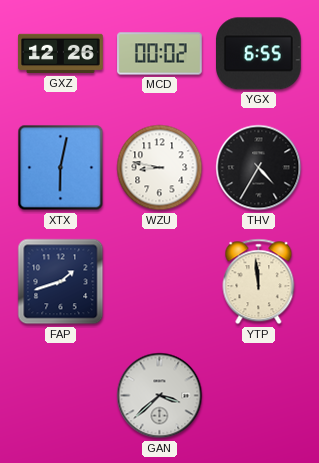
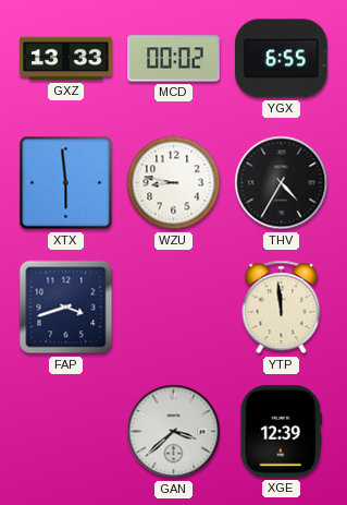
GXZ: 12:26 -> 13:33
XTX: 6:02 -> 5:59
FAP: 1:42 -> 3:42
XGE: none -> 12:39
